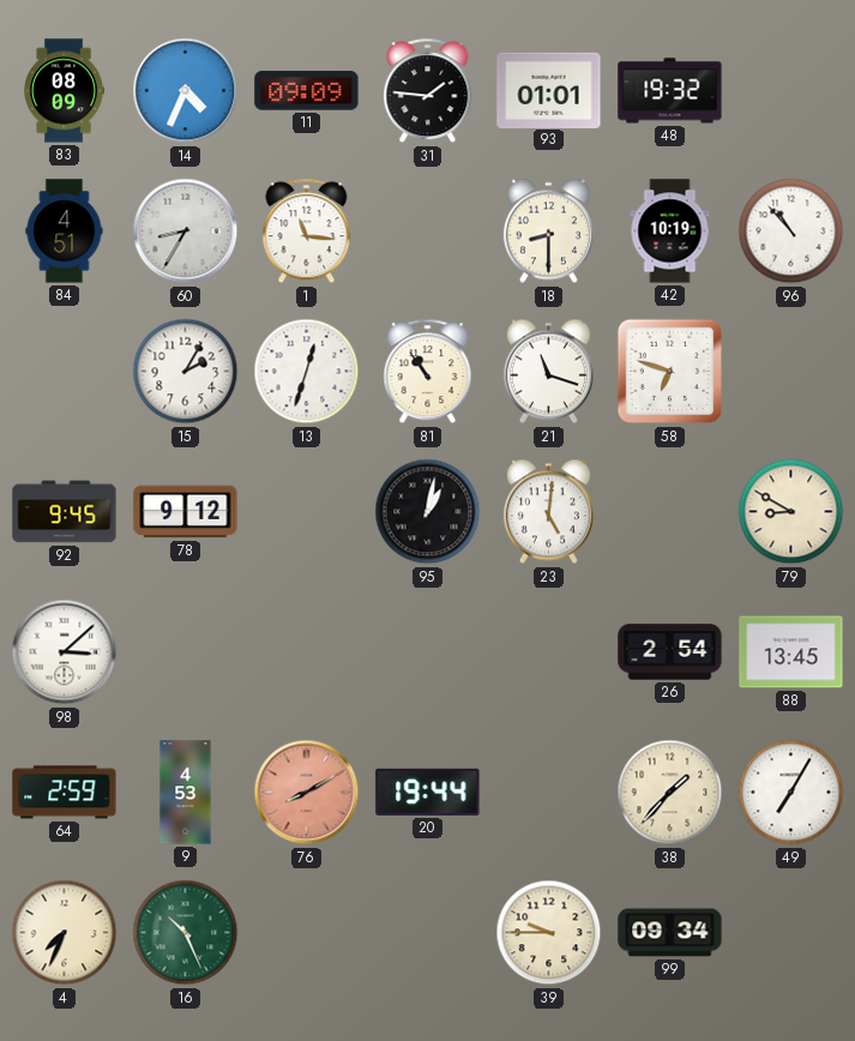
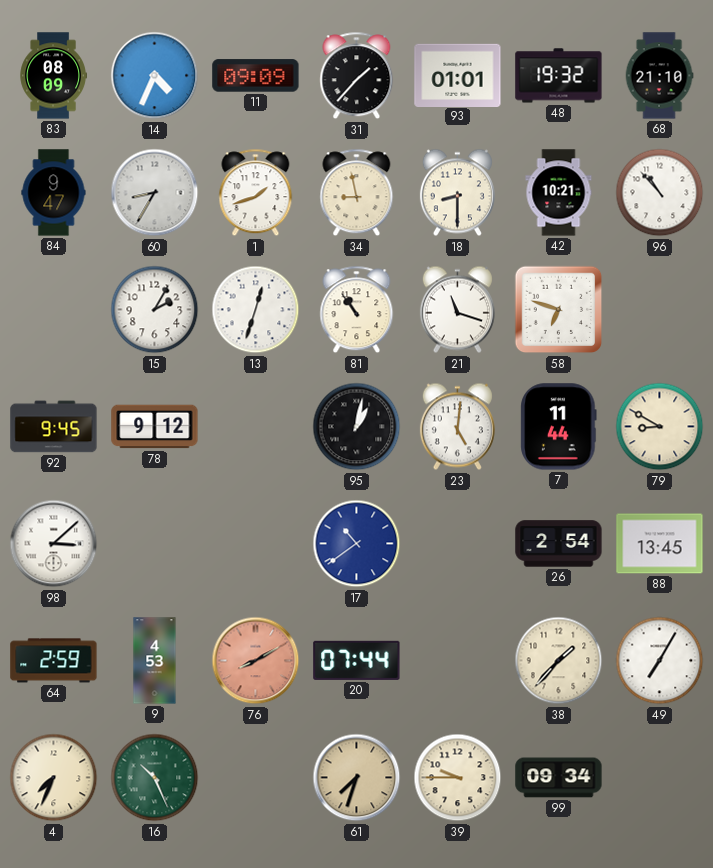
31: 1:46 -> 1:37
68: none -> 21:10
84: 4:51 -> 9:47
1: 11:16 -> 1:42
34: none -> 8:58
42: 10:19 -> 10:21
7: none -> 11:44
17: none -> 10:39
20: 19:44 -> 07:44
61: none -> 7:33
